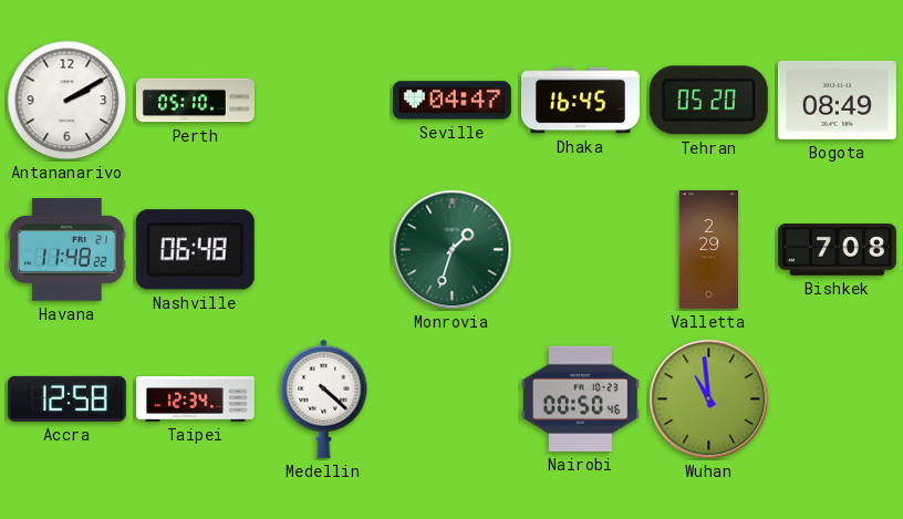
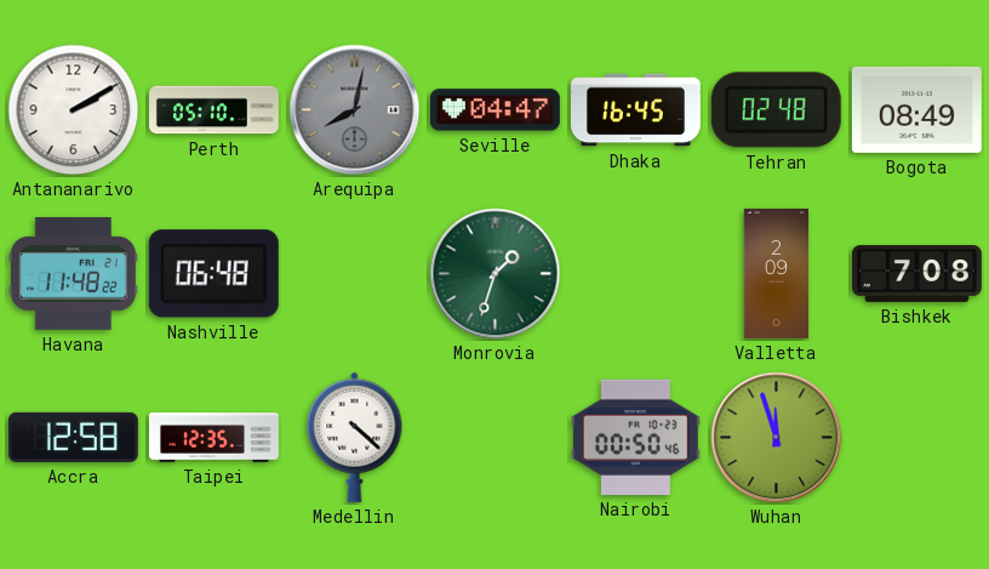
Arequipa: none -> 8:02
Tehran: 05:20 -> 02:48
Valletta: 2:29 -> 2:09
Taipei: 12:34 -> 12:35
Wuhan: 10:59 -> 11:57
